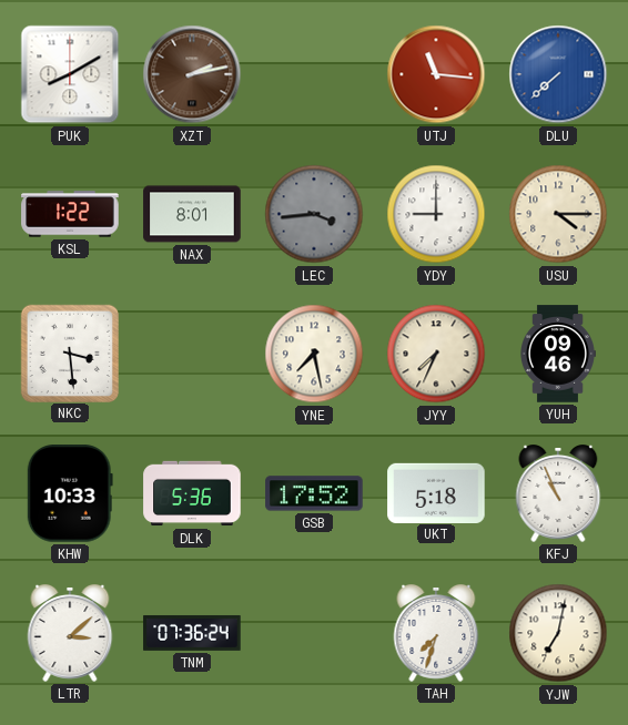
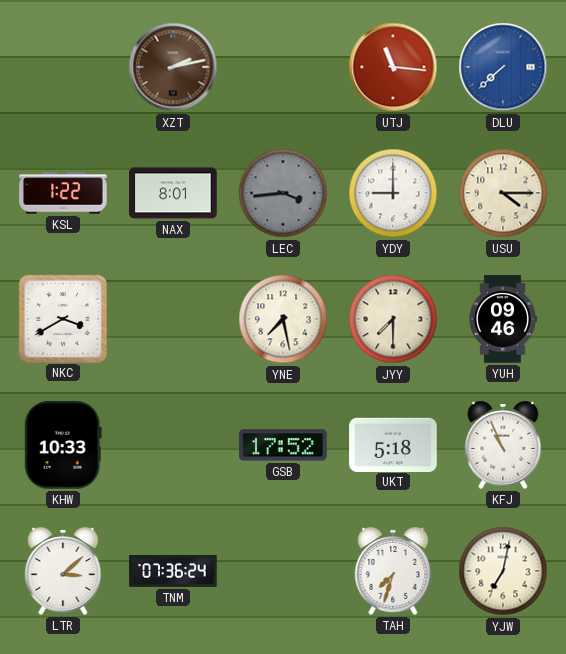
PUK: 8:10 -> none
NKC: 3:29 -> 3:40
JYY: 7:34 -> 7:30
DLK: 5:36 -> none
